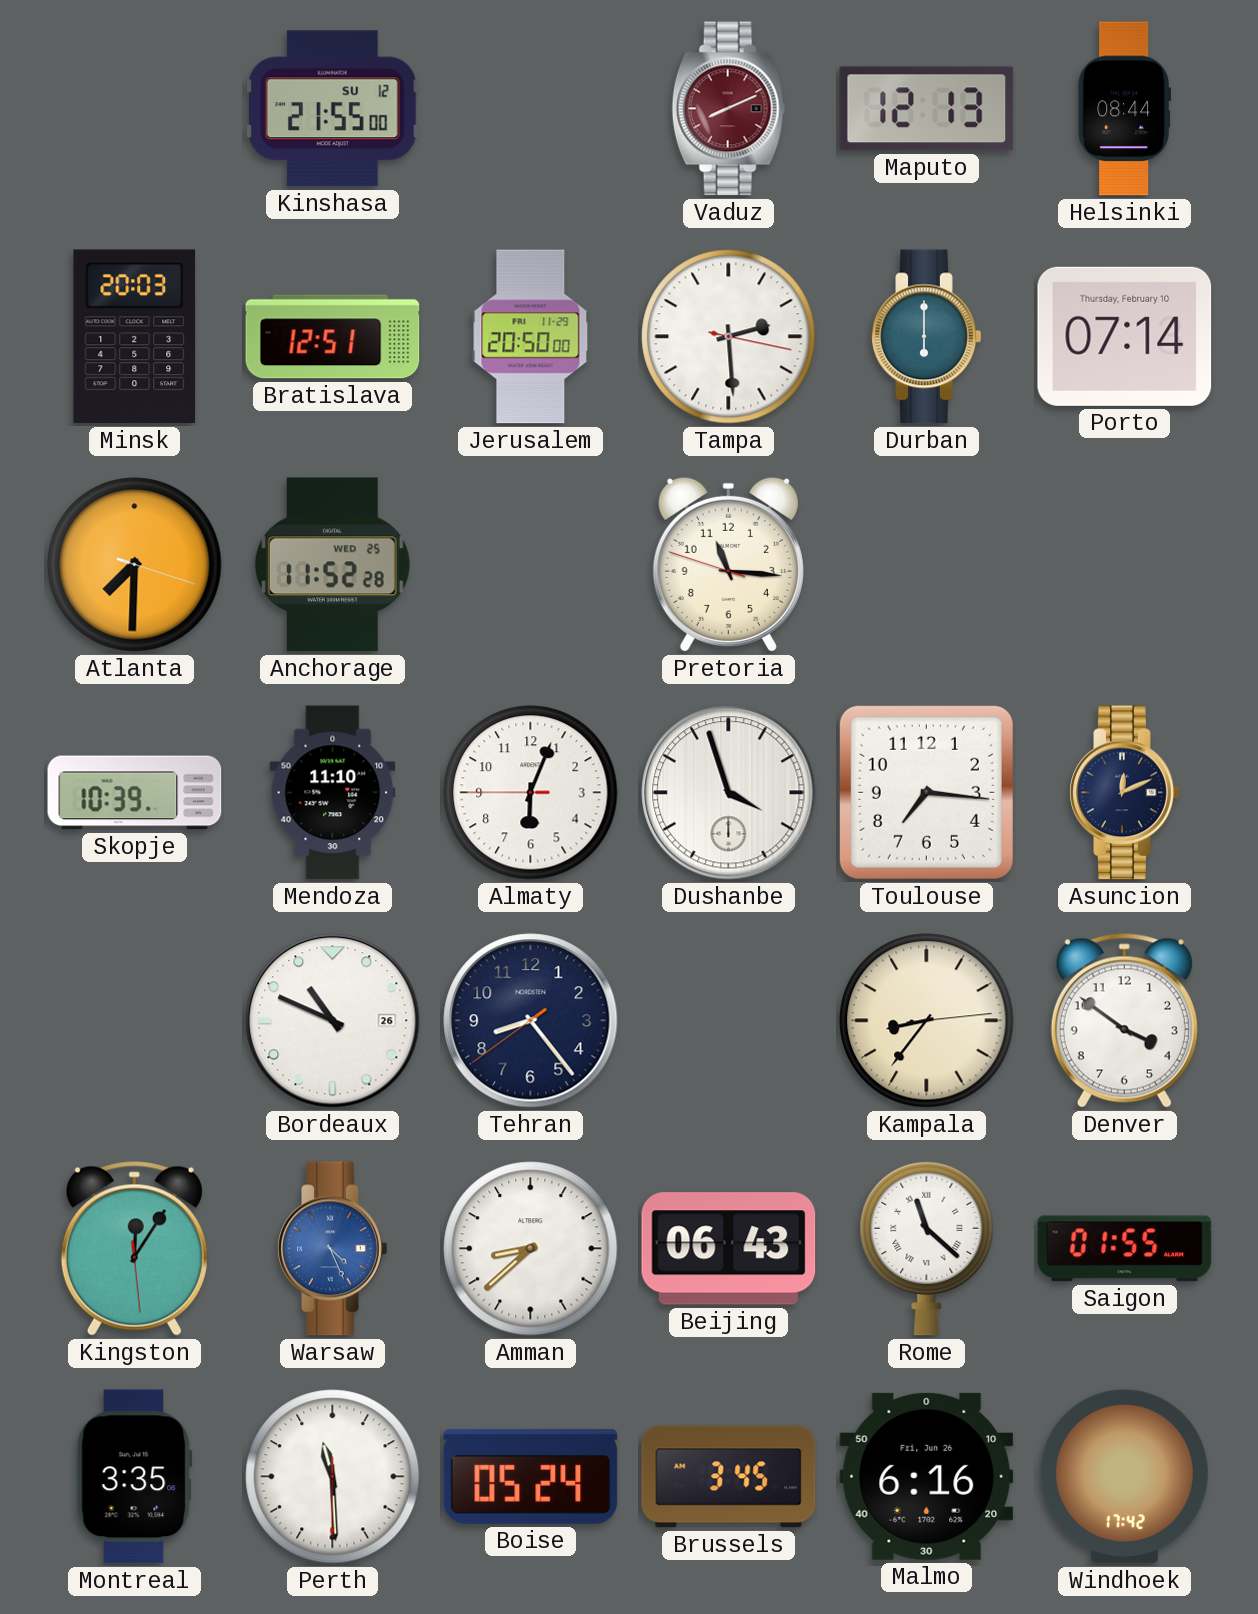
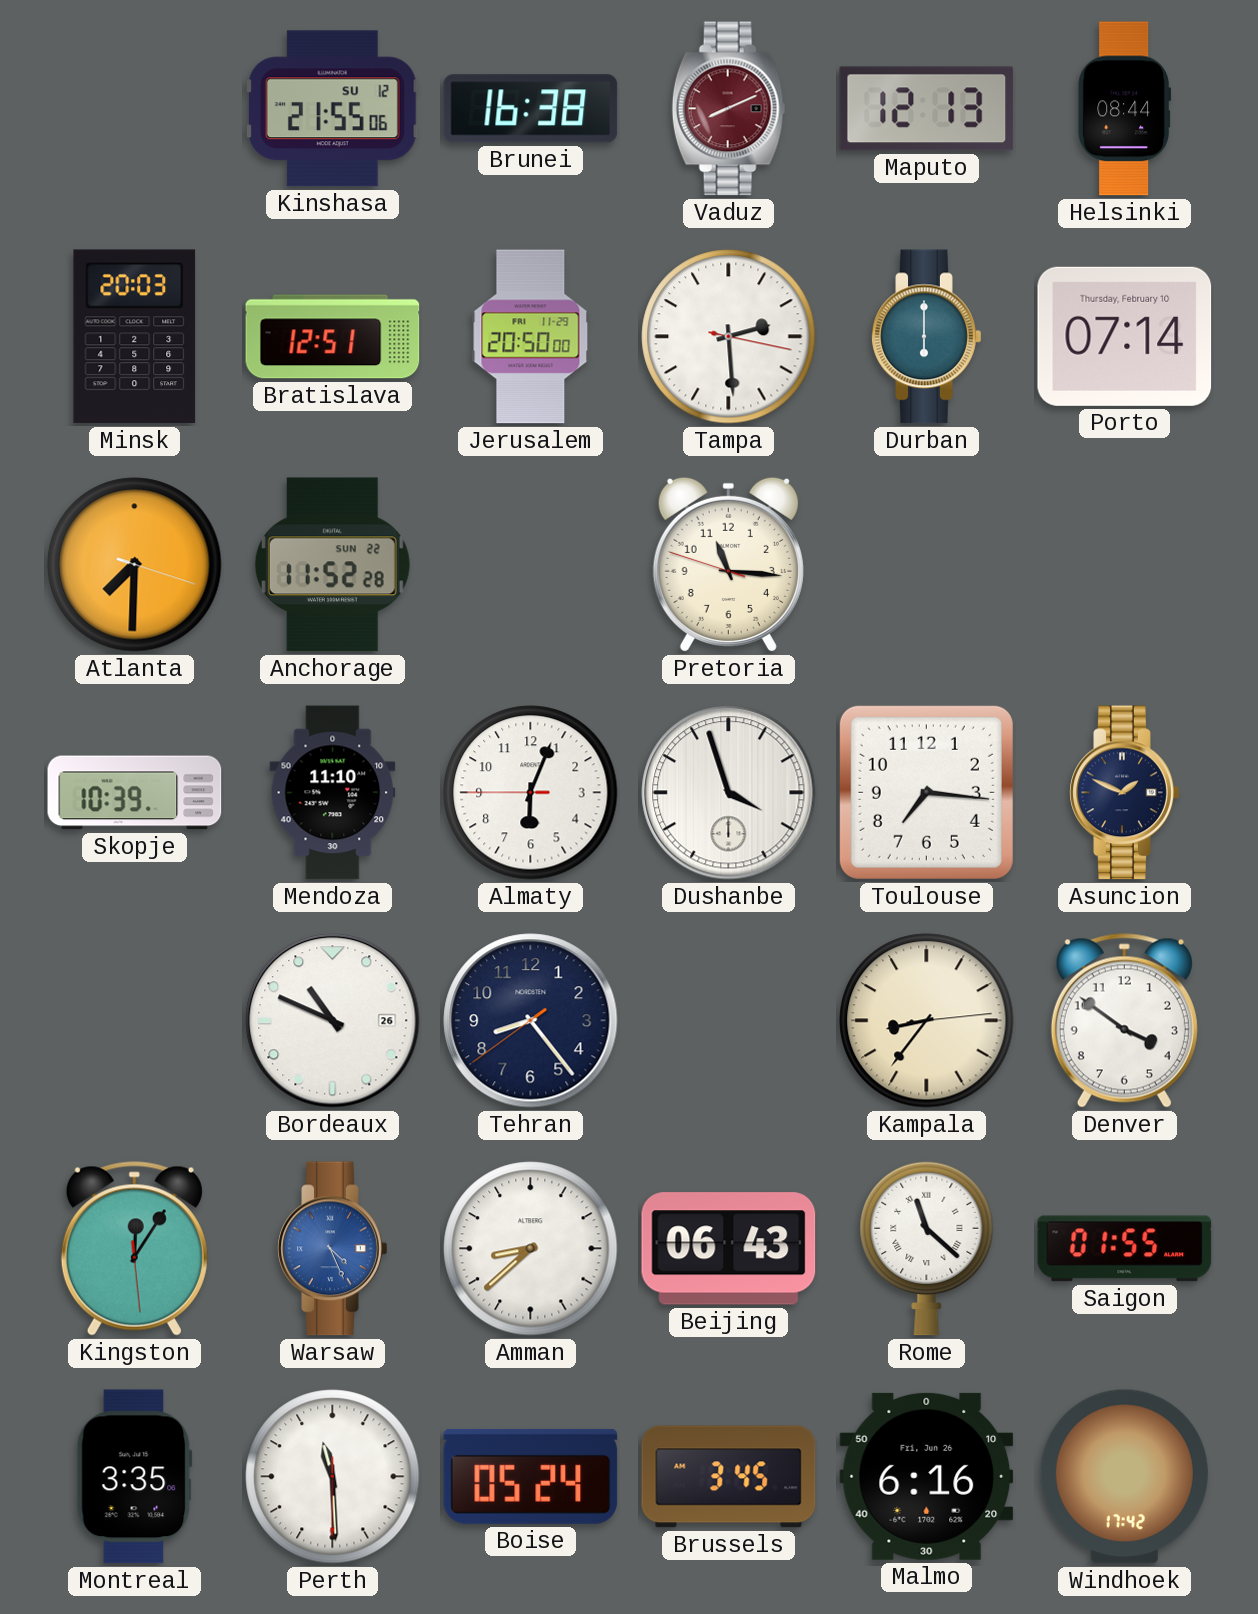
Kinshasa: 21:55:00 -> 21:55:06
Brunei: none -> 16:38
Anchorage date: WED 25 -> SUN 22
Asuncion: 12:11 -> 1:49
